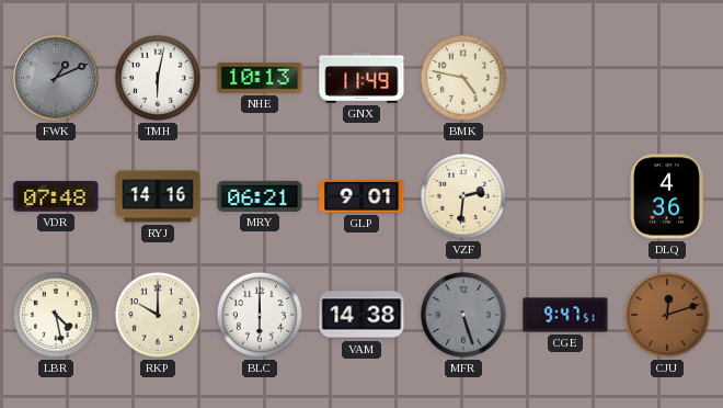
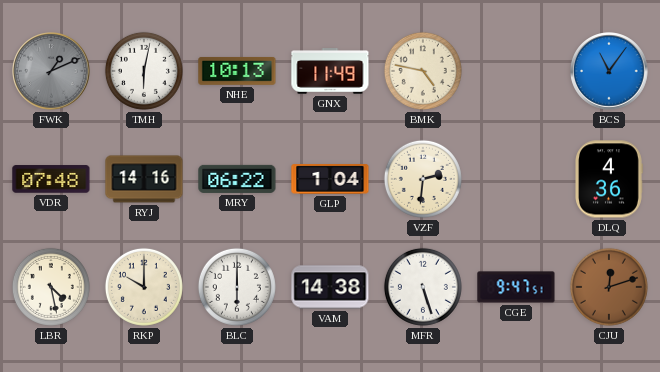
BCS: none -> 11:06
MRY: 06:21 -> 06:22
GLP: 9:01 -> 1:04
MFR dial: grey -> white
